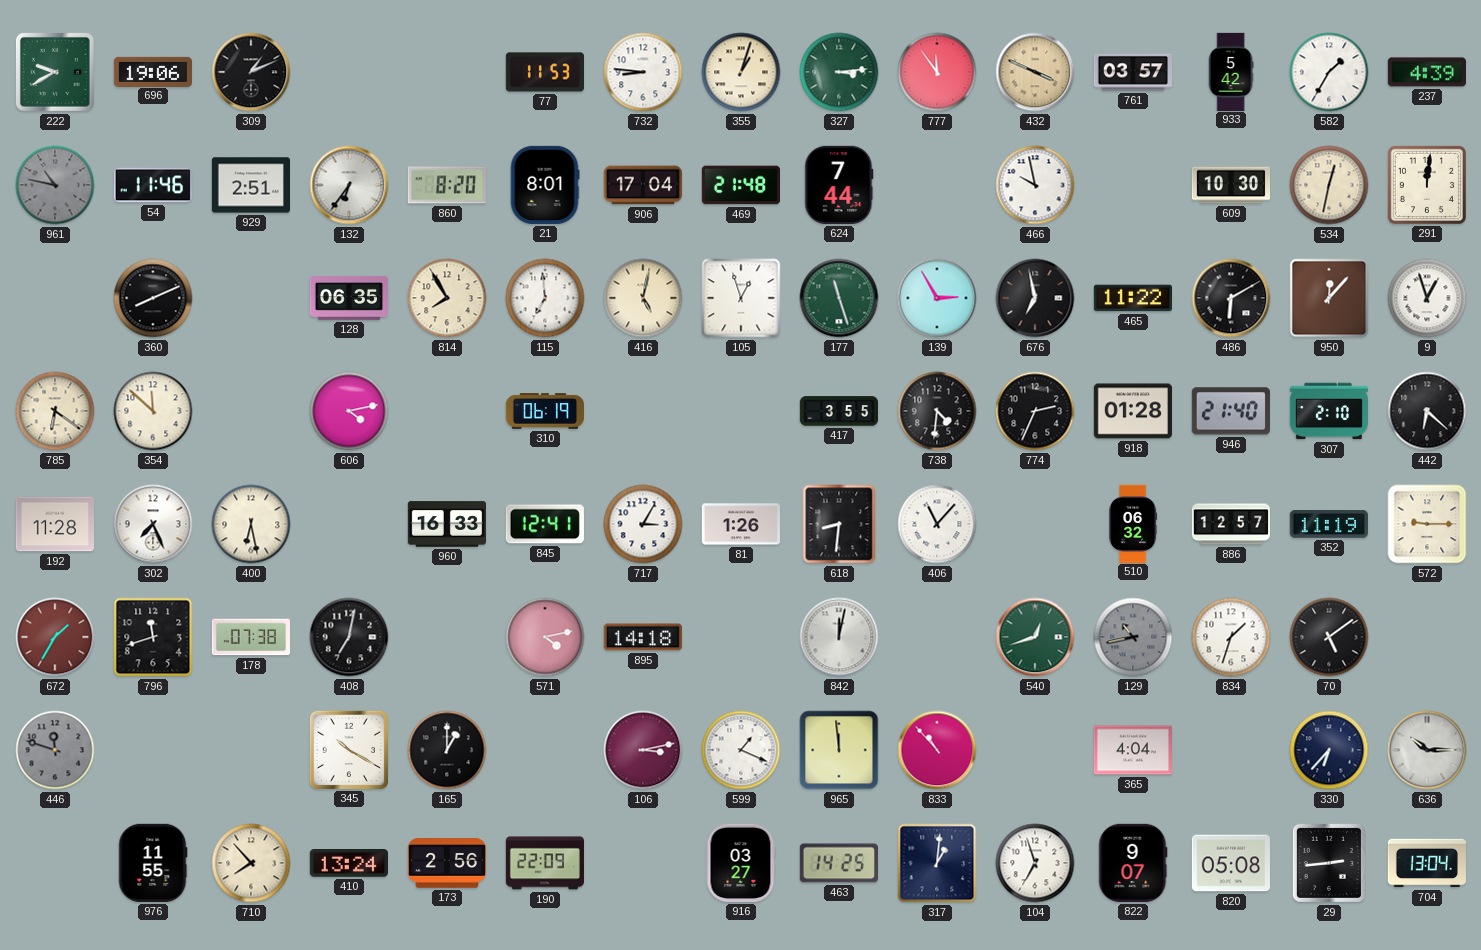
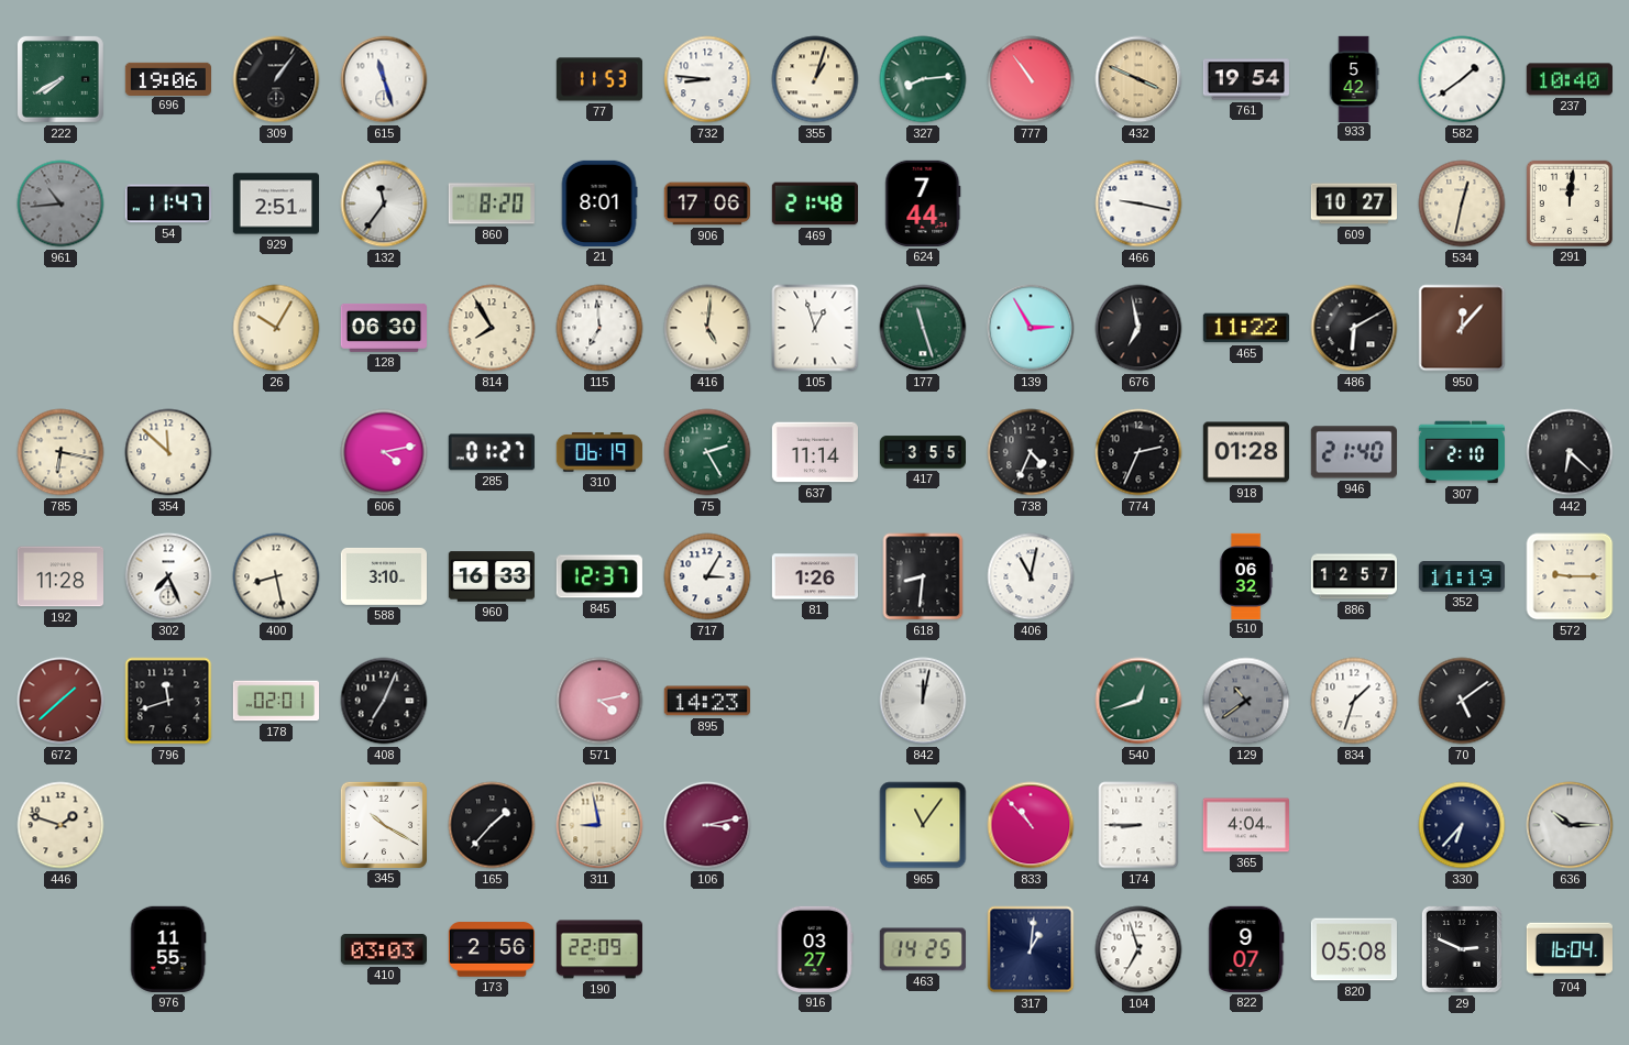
222: 9:40 -> 7:40
309: 1:11 -> 1:06
615: none -> 11:27
327: 3:14 -> 8:14
777: 11:54 -> 10:54
761: 03:57 -> 19:54
582: 1:35 -> 1:39
237: 4:39 -> 10:40
961: 10:47 -> 10:44
54: 11:46 -> 11:47
132: 6:36 -> 11:36
906: 17:04 -> 17:06
466: 9:58 -> 9:17
609: 10:30 -> 10:27
360: 8:11 -> none
26: none -> 10:05
128: 06:35 -> 06:30
416: 5:02 -> 5:01
9: 12:57 -> none
785: 6:21 -> 6:17
285: none -> 01:27
75: none -> 2:25
637: none -> 11:14
738: 4:31 -> 4:34
400: 6:28 -> 8:28
588: none -> 3:10
845: 12:41 -> 12:37
406: 11:07 -> 11:02
672: 1:35 -> 1:38
178: 07:38 -> 02:01
408: 7:02 -> 7:04
895: 14:18 -> 14:23
129: 10:43 -> 10:39
446: 11:48 -> 1:48
446 dial: grey -> cream
165: 1:00 -> 1:37
311: none -> 8:58
599: 1:19 -> none
965: 11:59 -> 11:06
174: none -> 8:45
710: 7:53 -> none
410: 13:24 -> 03:03
29: 2:44 -> 2:49
704: 13:04 -> 16:04
